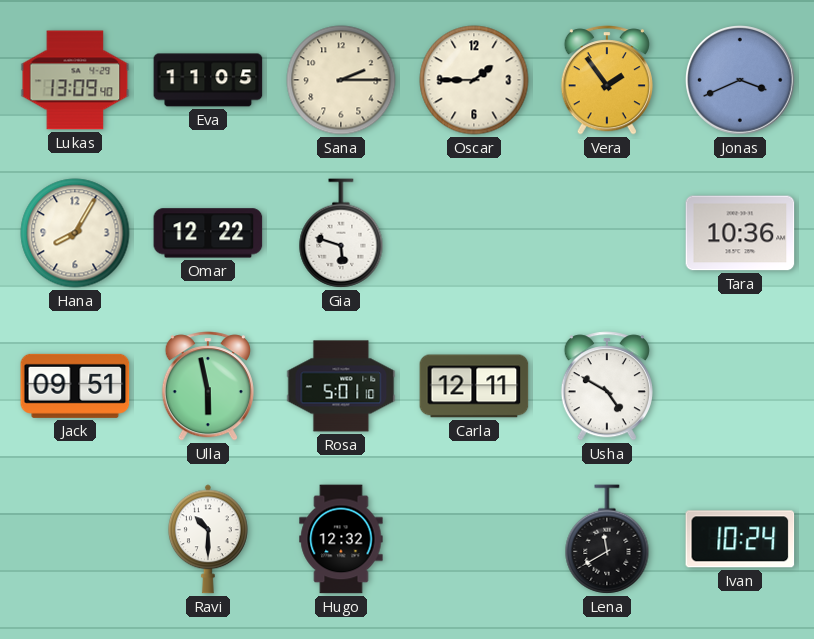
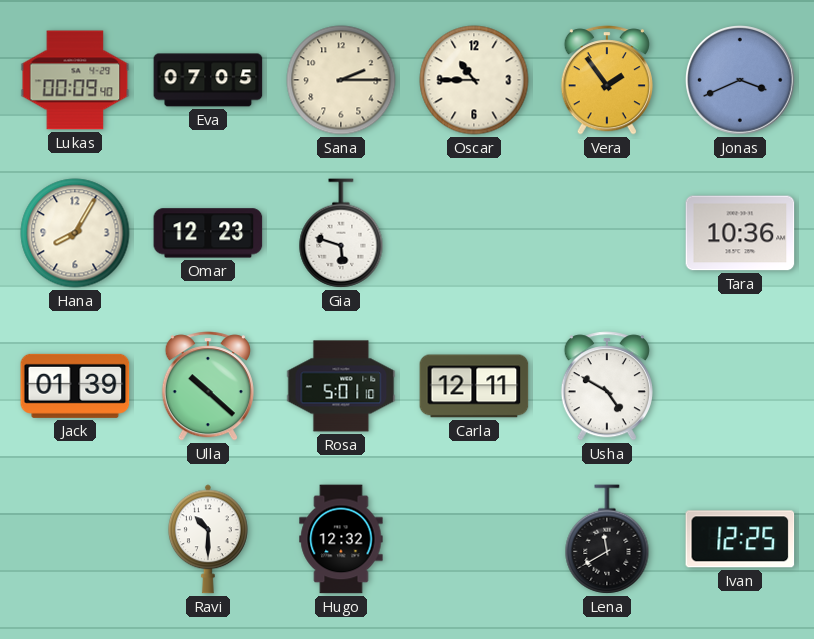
Lukas: 13:09 -> 00:09
Eva: 11:05 -> 07:05
Oscar: 1:45 -> 10:45
Omar: 12:22 -> 12:23
Jack: 09:51 -> 01:39
Ulla: 5:58 -> 10:22
Ivan: 10:24 -> 12:25
